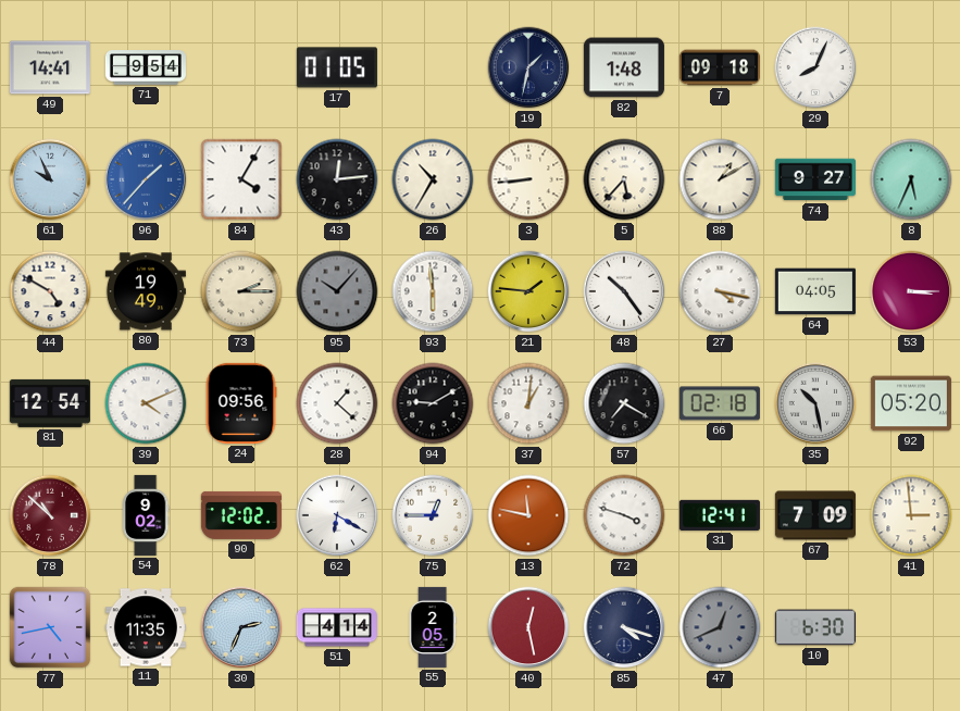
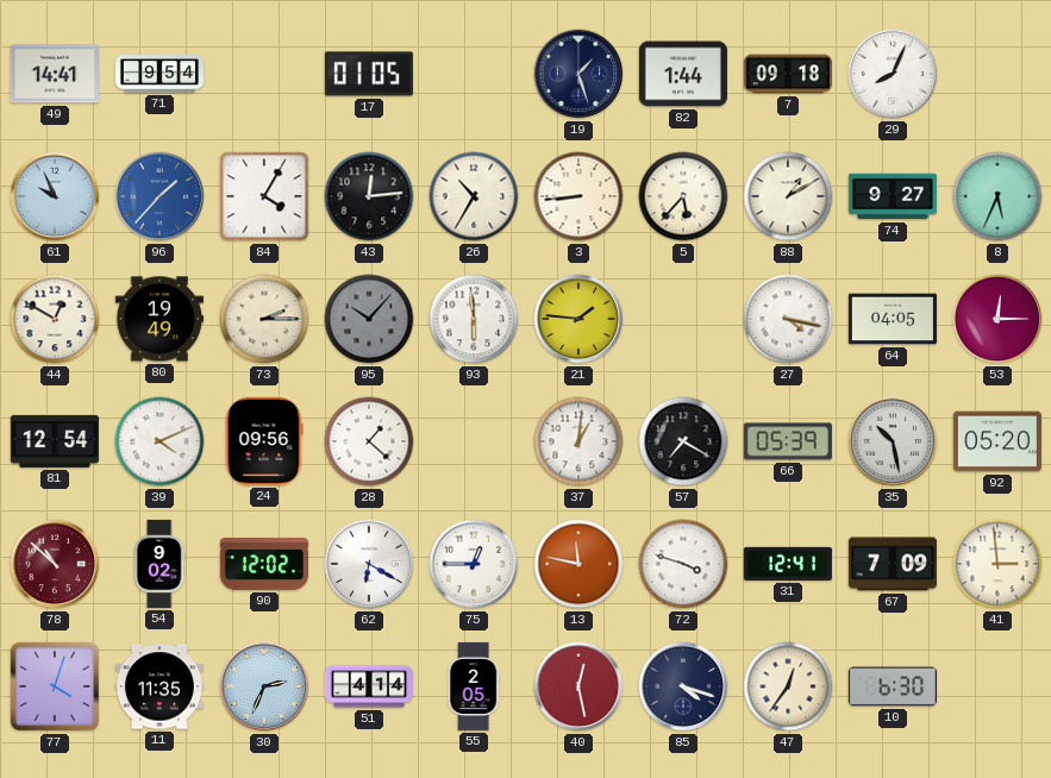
19: 1:32 -> 1:27
82: 1:48 -> 1:44
44: 4:50 -> 12:50
48: 10:24 -> none
53: 3:15 -> 12:15
94: 9:10 -> none
66: 02:18 -> 05:39
77: 4:43 -> 4:03
47: 12:41 -> 12:36
47 dial: grey -> cream
